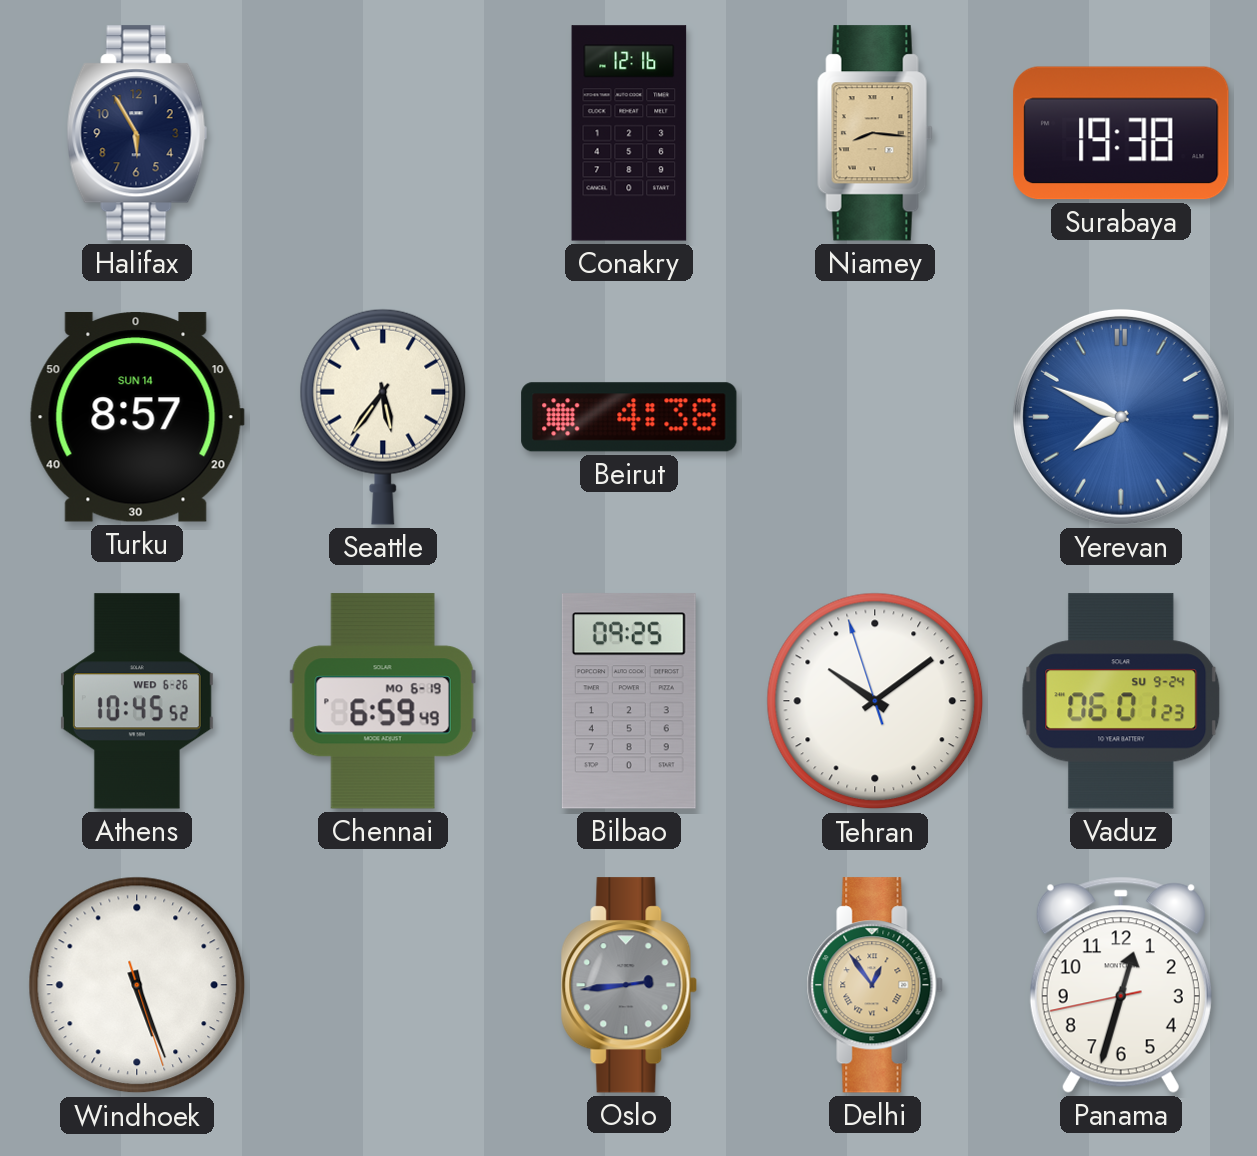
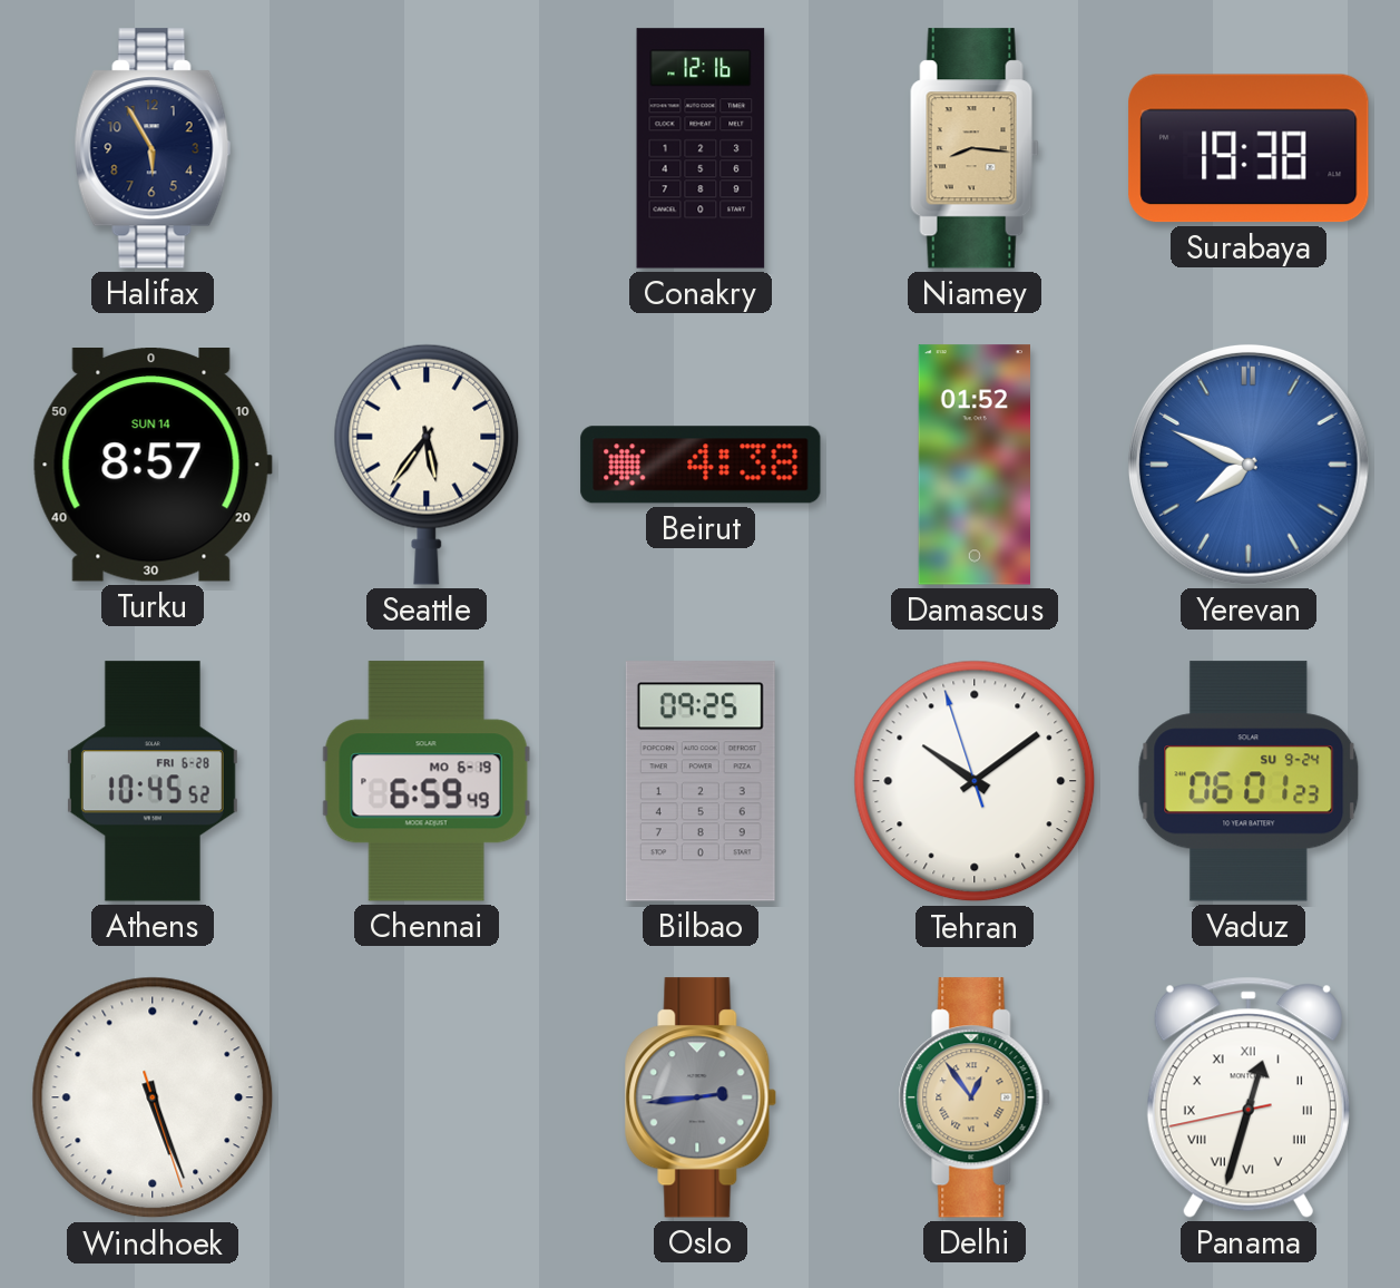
Damascus: none -> 01:52
Athens date: WED 6-26 -> FRI 6-28
Panama numerals: Arabic -> Roman
